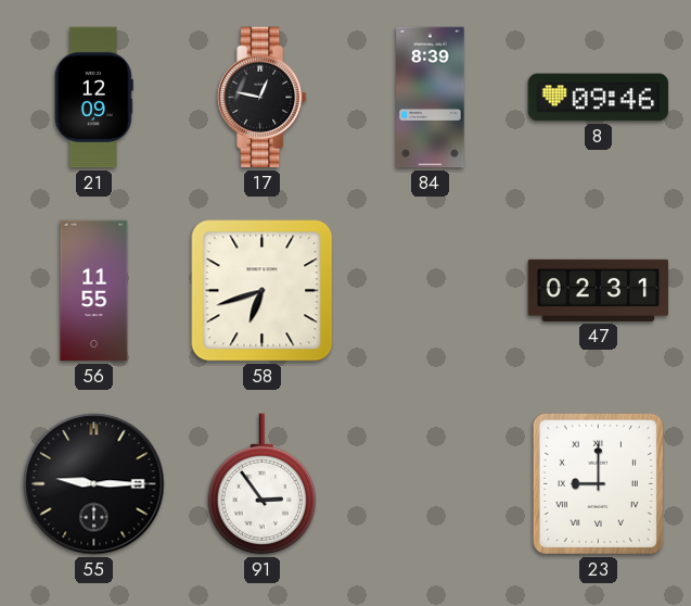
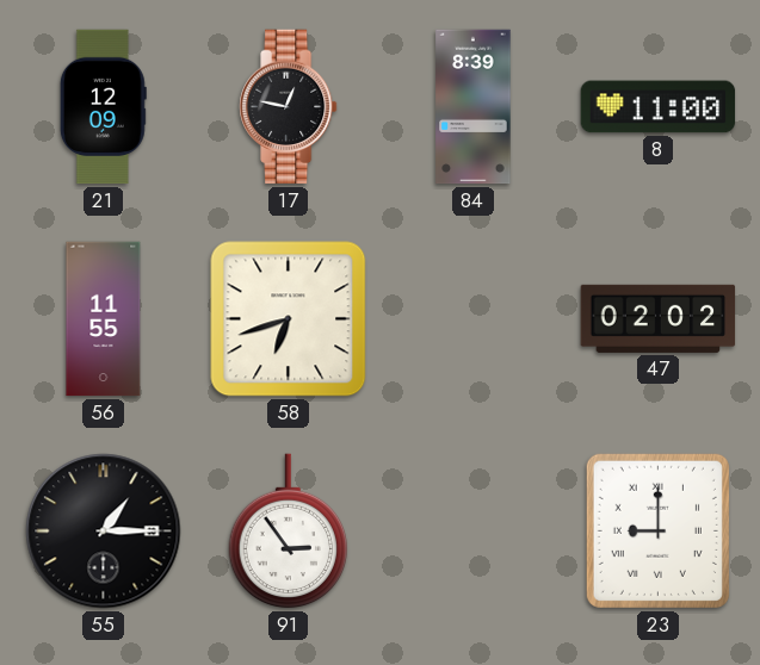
8: 09:46 -> 11:00
47: 02:31 -> 02:02
55: 9:15 -> 1:15
